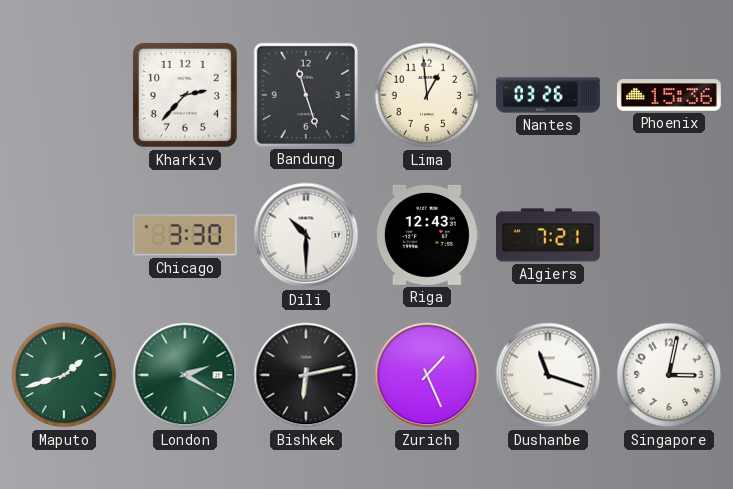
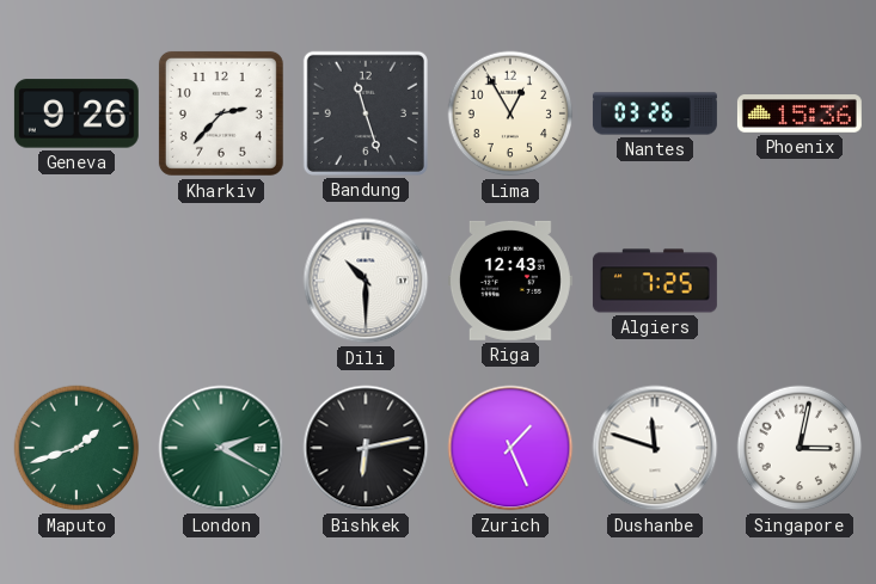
Geneva: none -> 9:26
Lima: 12:59 -> 12:55
Chicago: 3:30 -> none
Algiers: 7:21 -> 7:25
Dushanbe: 11:18 -> 11:48
